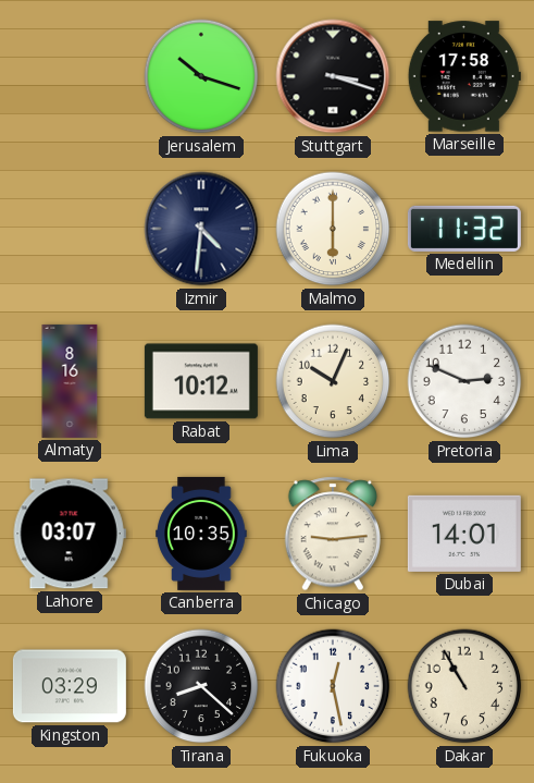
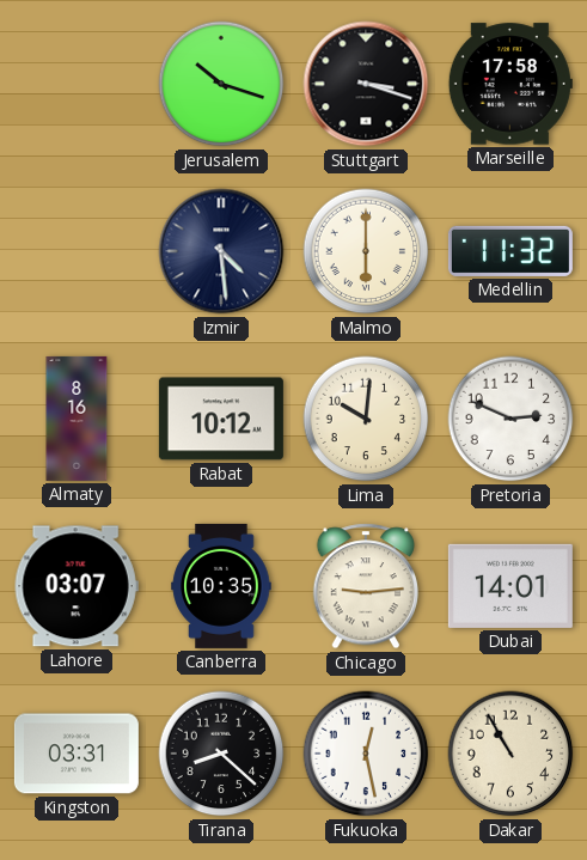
Izmir: 4:31 -> 4:29
Lima: 10:04 -> 10:01
Kingston: 03:29 -> 03:31
